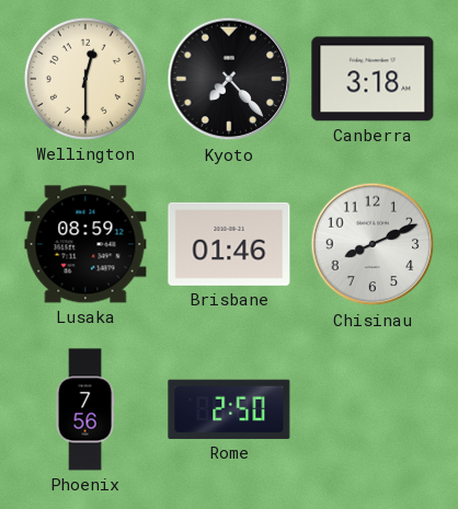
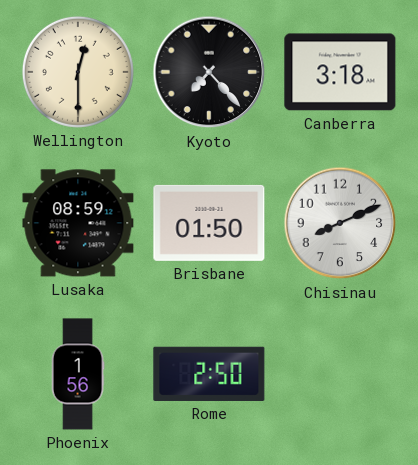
Brisbane: 01:46 -> 01:50
Phoenix: 7:56 -> 1:56
